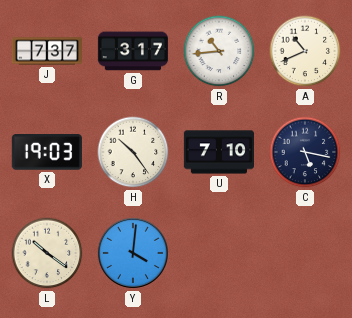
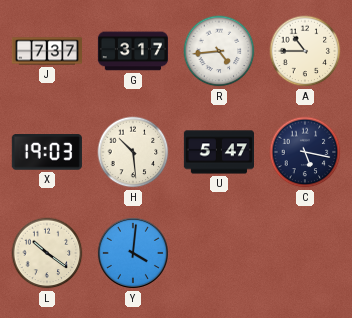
R: 10:44 -> 4:44
A: 10:41 -> 10:45
H: 10:24 -> 10:29
U: 7:10 -> 5:47
